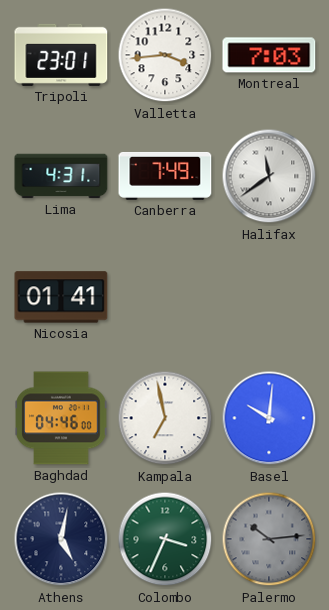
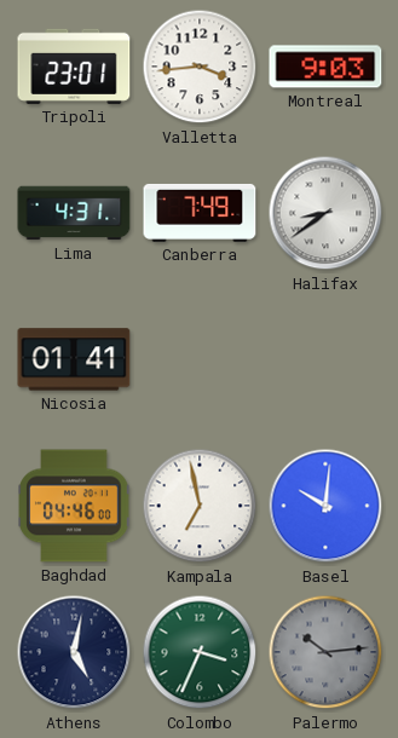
Montreal: 7:03 -> 9:03
Halifax: 11:39 -> 8:39
